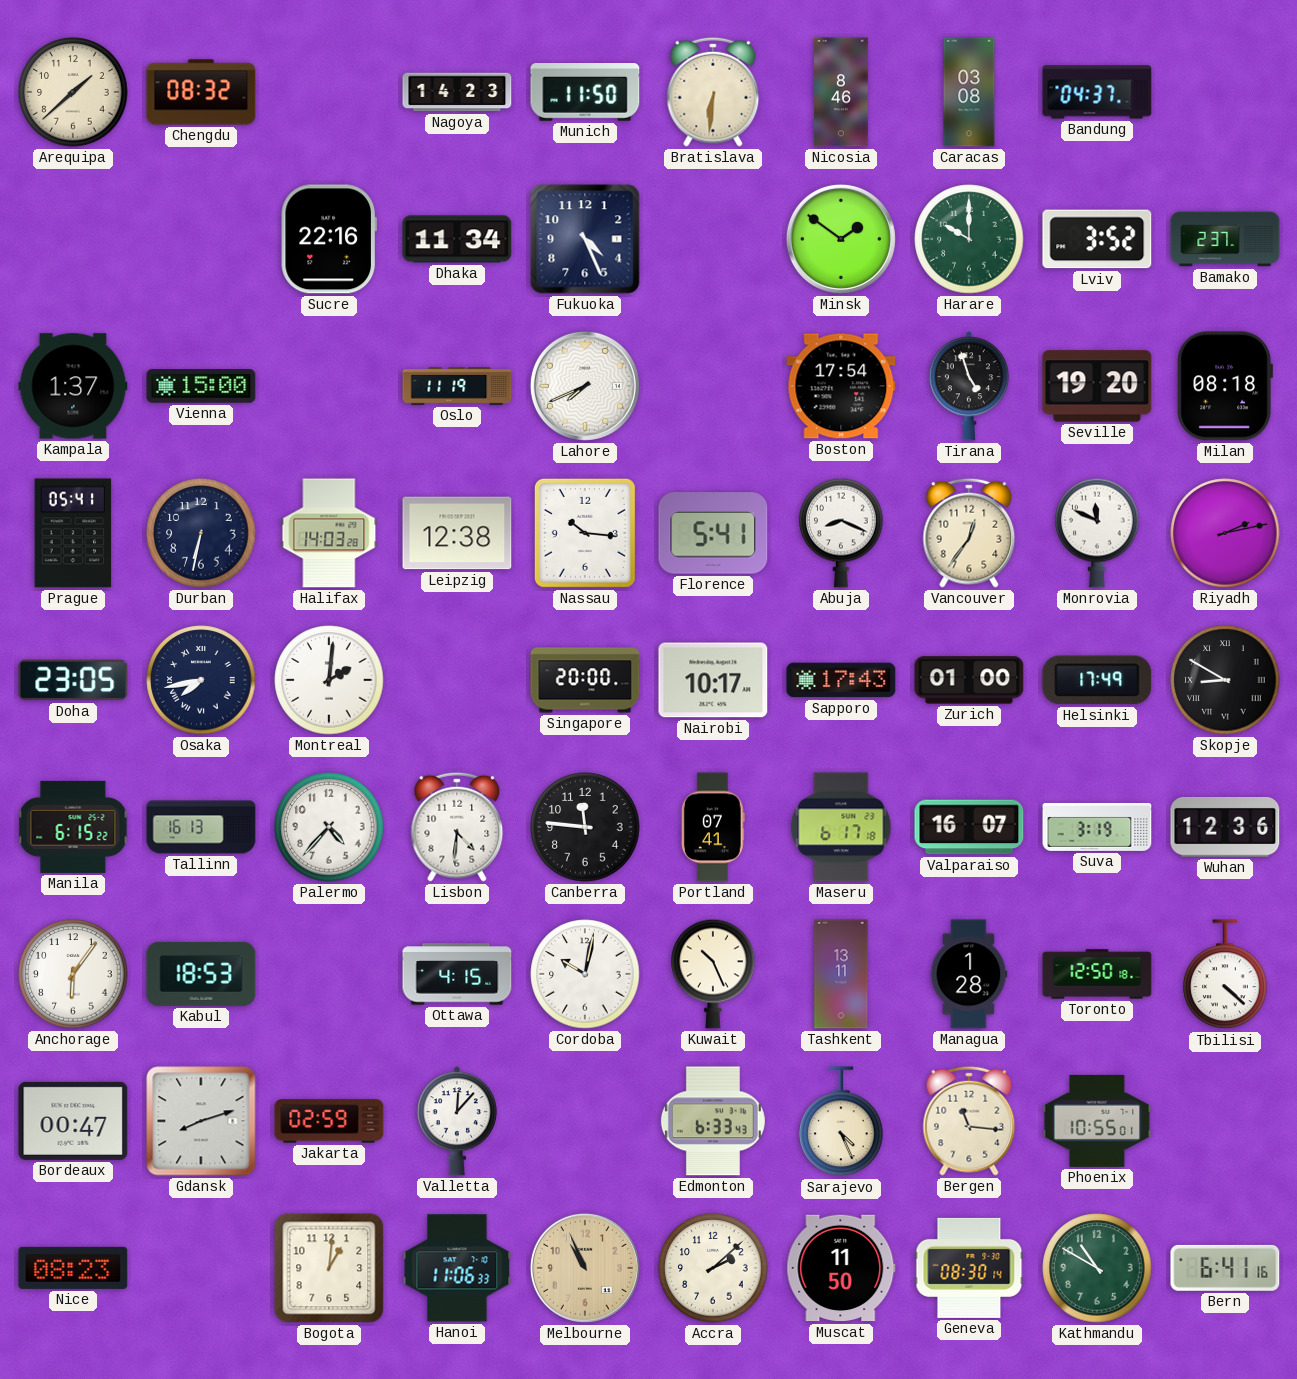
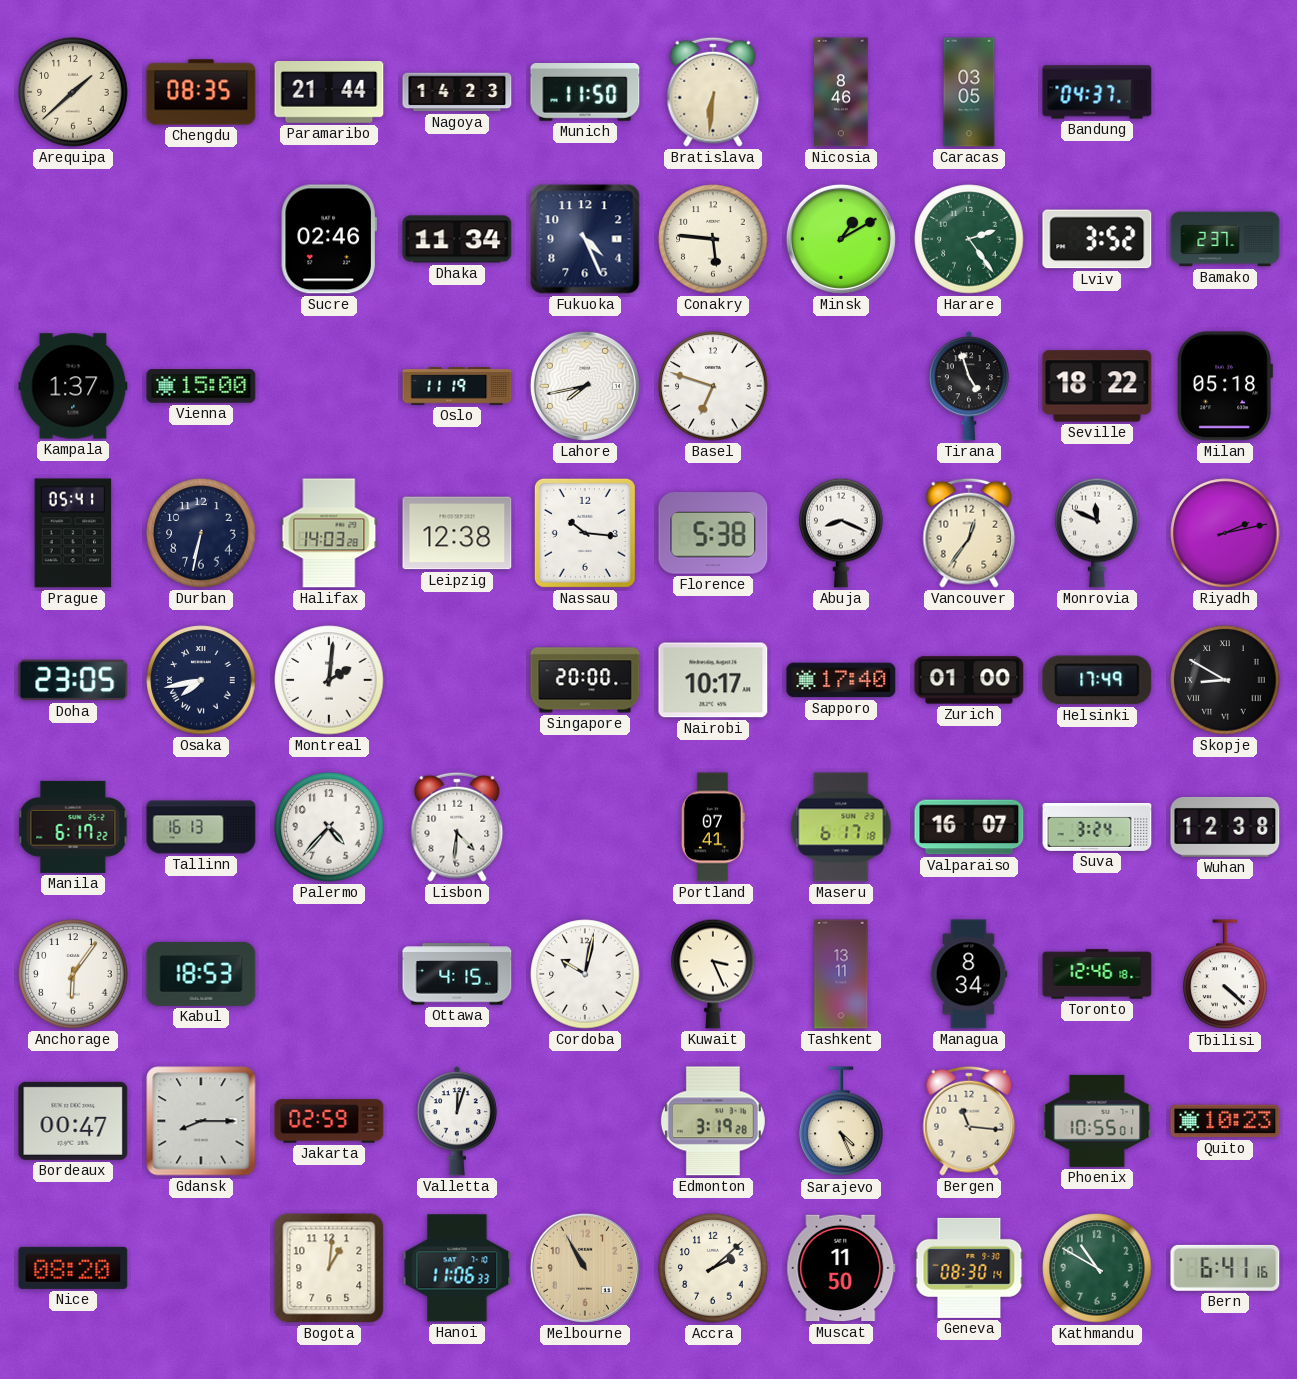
Chengdu: 08:32 -> 08:35
Paramaribo: none -> 21:44
Caracas: 03:08 -> 03:05
Sucre: 22:16 -> 02:46
Conakry: none -> 5:46
Minsk: 1:51 -> 1:10
Harare: 10:00 -> 2:24
Lahore: 7:41 -> 7:43
Basel: none -> 6:48
Boston: 17:54 -> none
Seville: 19:20 -> 18:22
Milan: 08:18 -> 05:18
Florence: 5:41 -> 5:38
Sapporo: 17:43 -> 17:40
Manila: 6:15 -> 6:17
Canberra: 11:46 -> none
Suva: 3:19 -> 3:24
Wuhan: 12:36 -> 12:38
Kuwait: 10:26 -> 3:26
Managua: 1:28 -> 8:34
Toronto: 12:50 -> 12:46
Gdansk: 8:12 -> 8:15
Valletta: 12:07 -> 12:03
Edmonton: 6:33 -> 3:19
Quito: none -> 10:23
Nice: 08:23 -> 08:20
Melbourne: 10:56 -> 10:55
